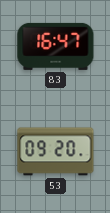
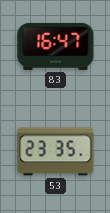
53: 09:20 -> 23:35
